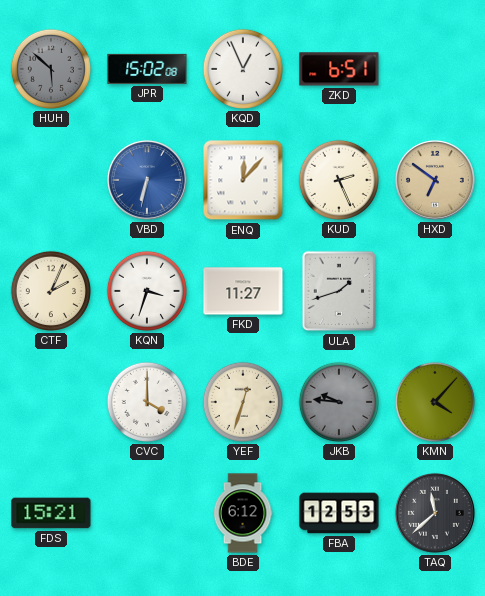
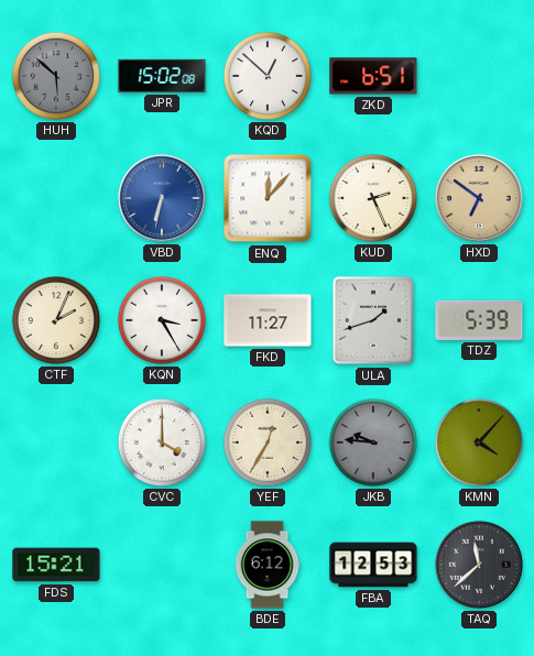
KQD: 12:56 -> 12:52
KQN: 3:33 -> 3:25
TDZ: none -> 5:39
YEF: 12:33 -> 12:35
